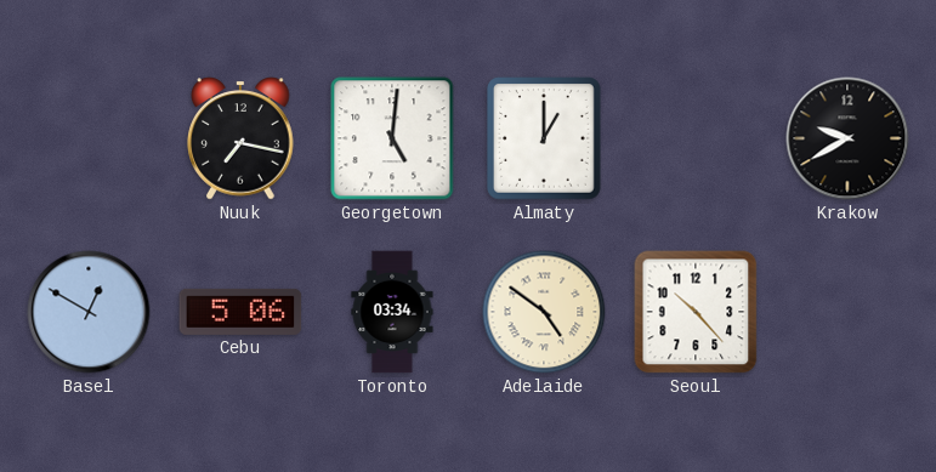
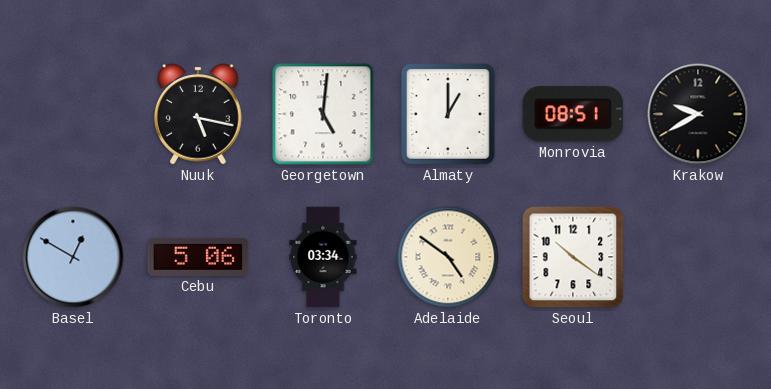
Nuuk: 7:17 -> 5:17
Monrovia: none -> 08:51
Seoul: 10:23 -> 10:21
